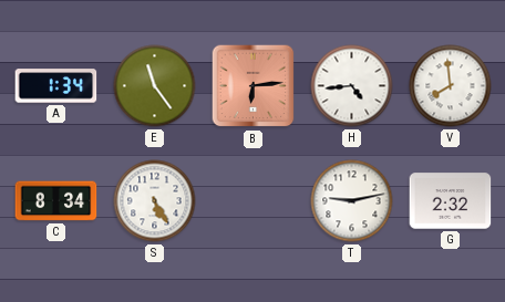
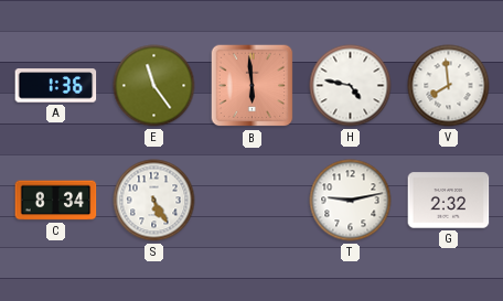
A: 1:34 -> 1:36
B: 6:14 -> 5:59
H: 4:44 -> 4:47
